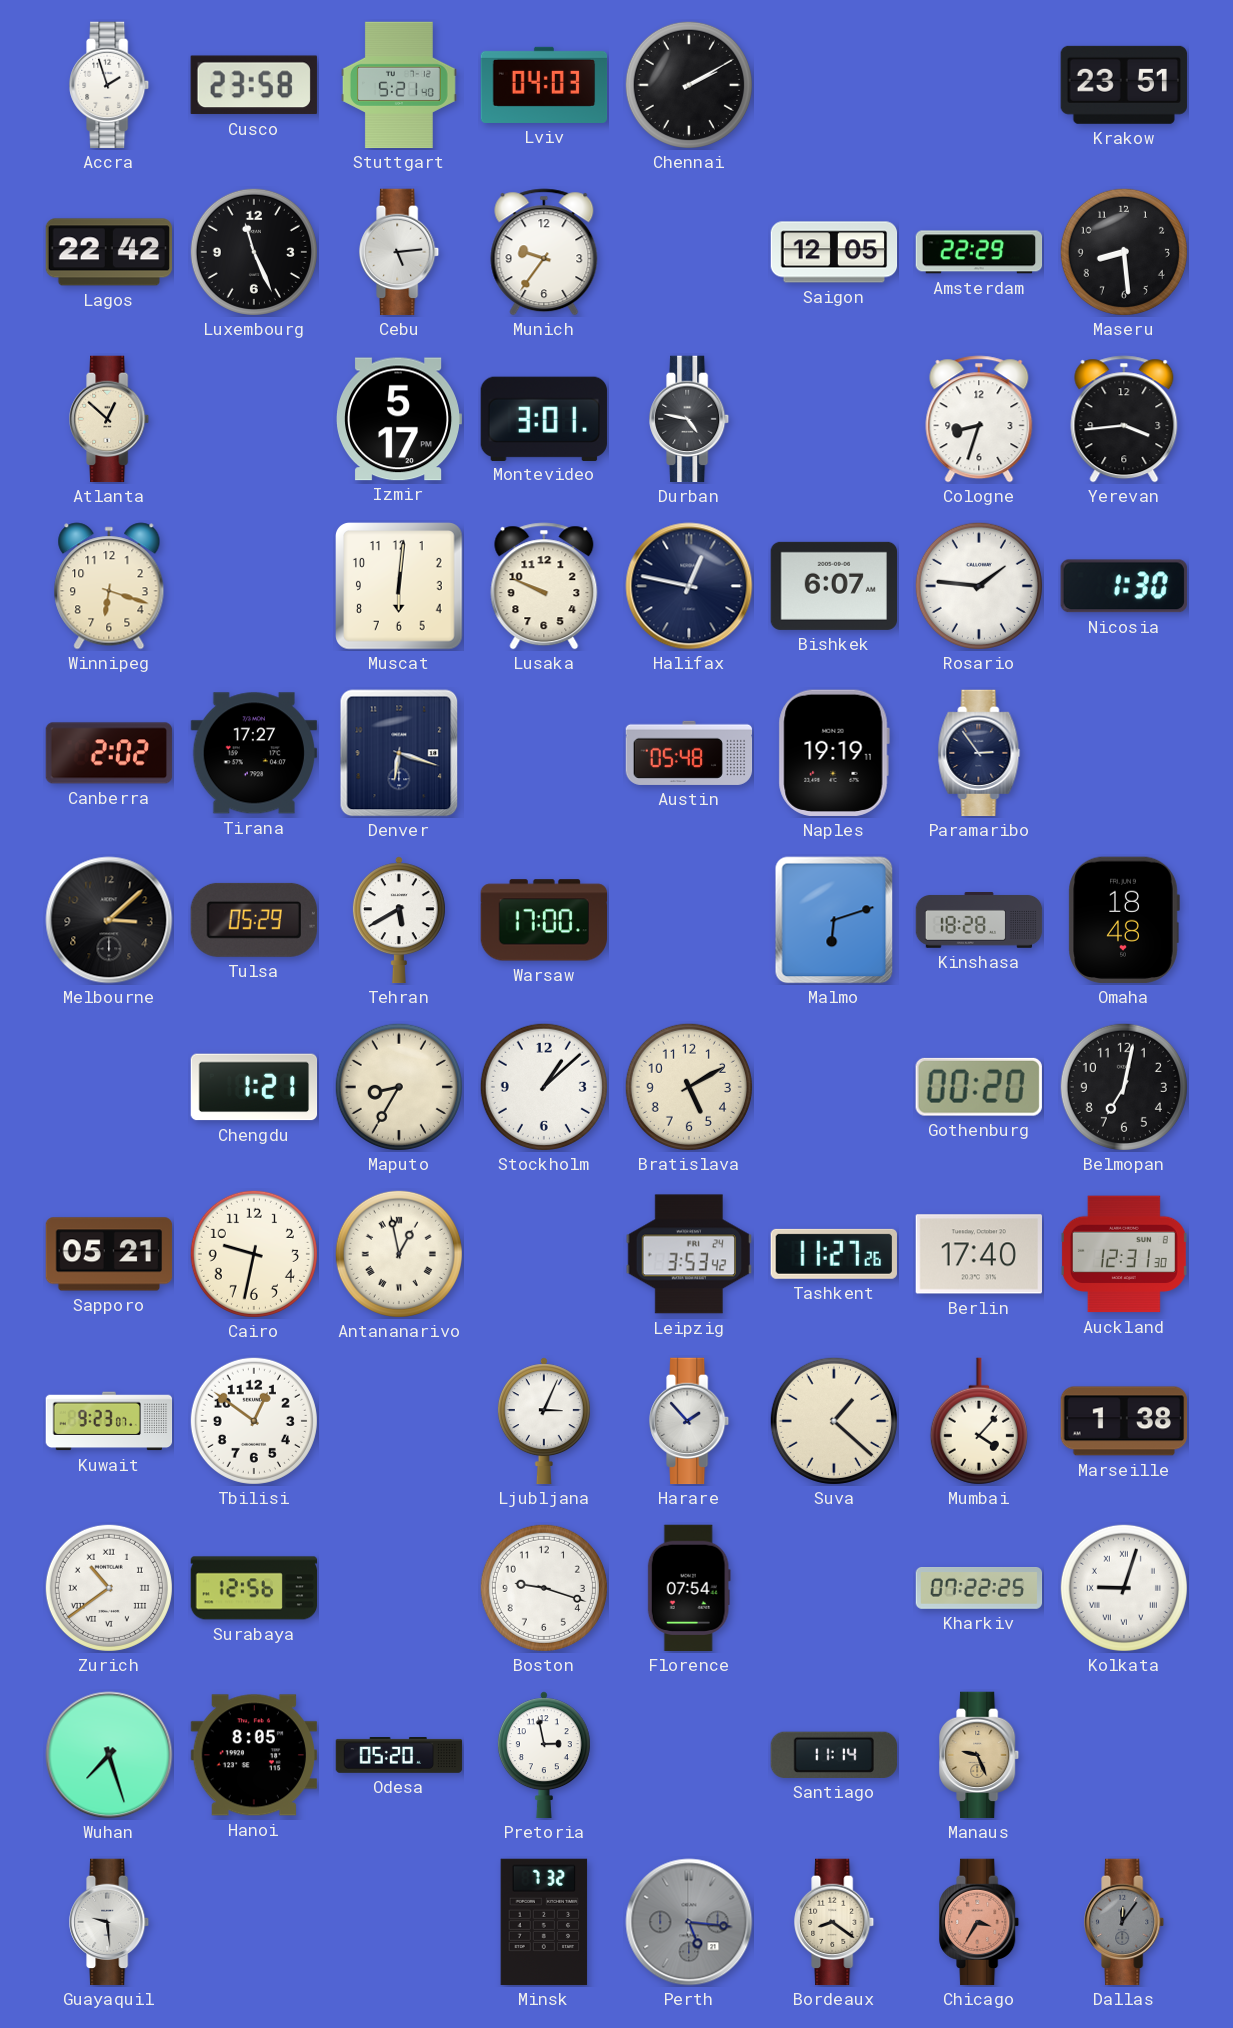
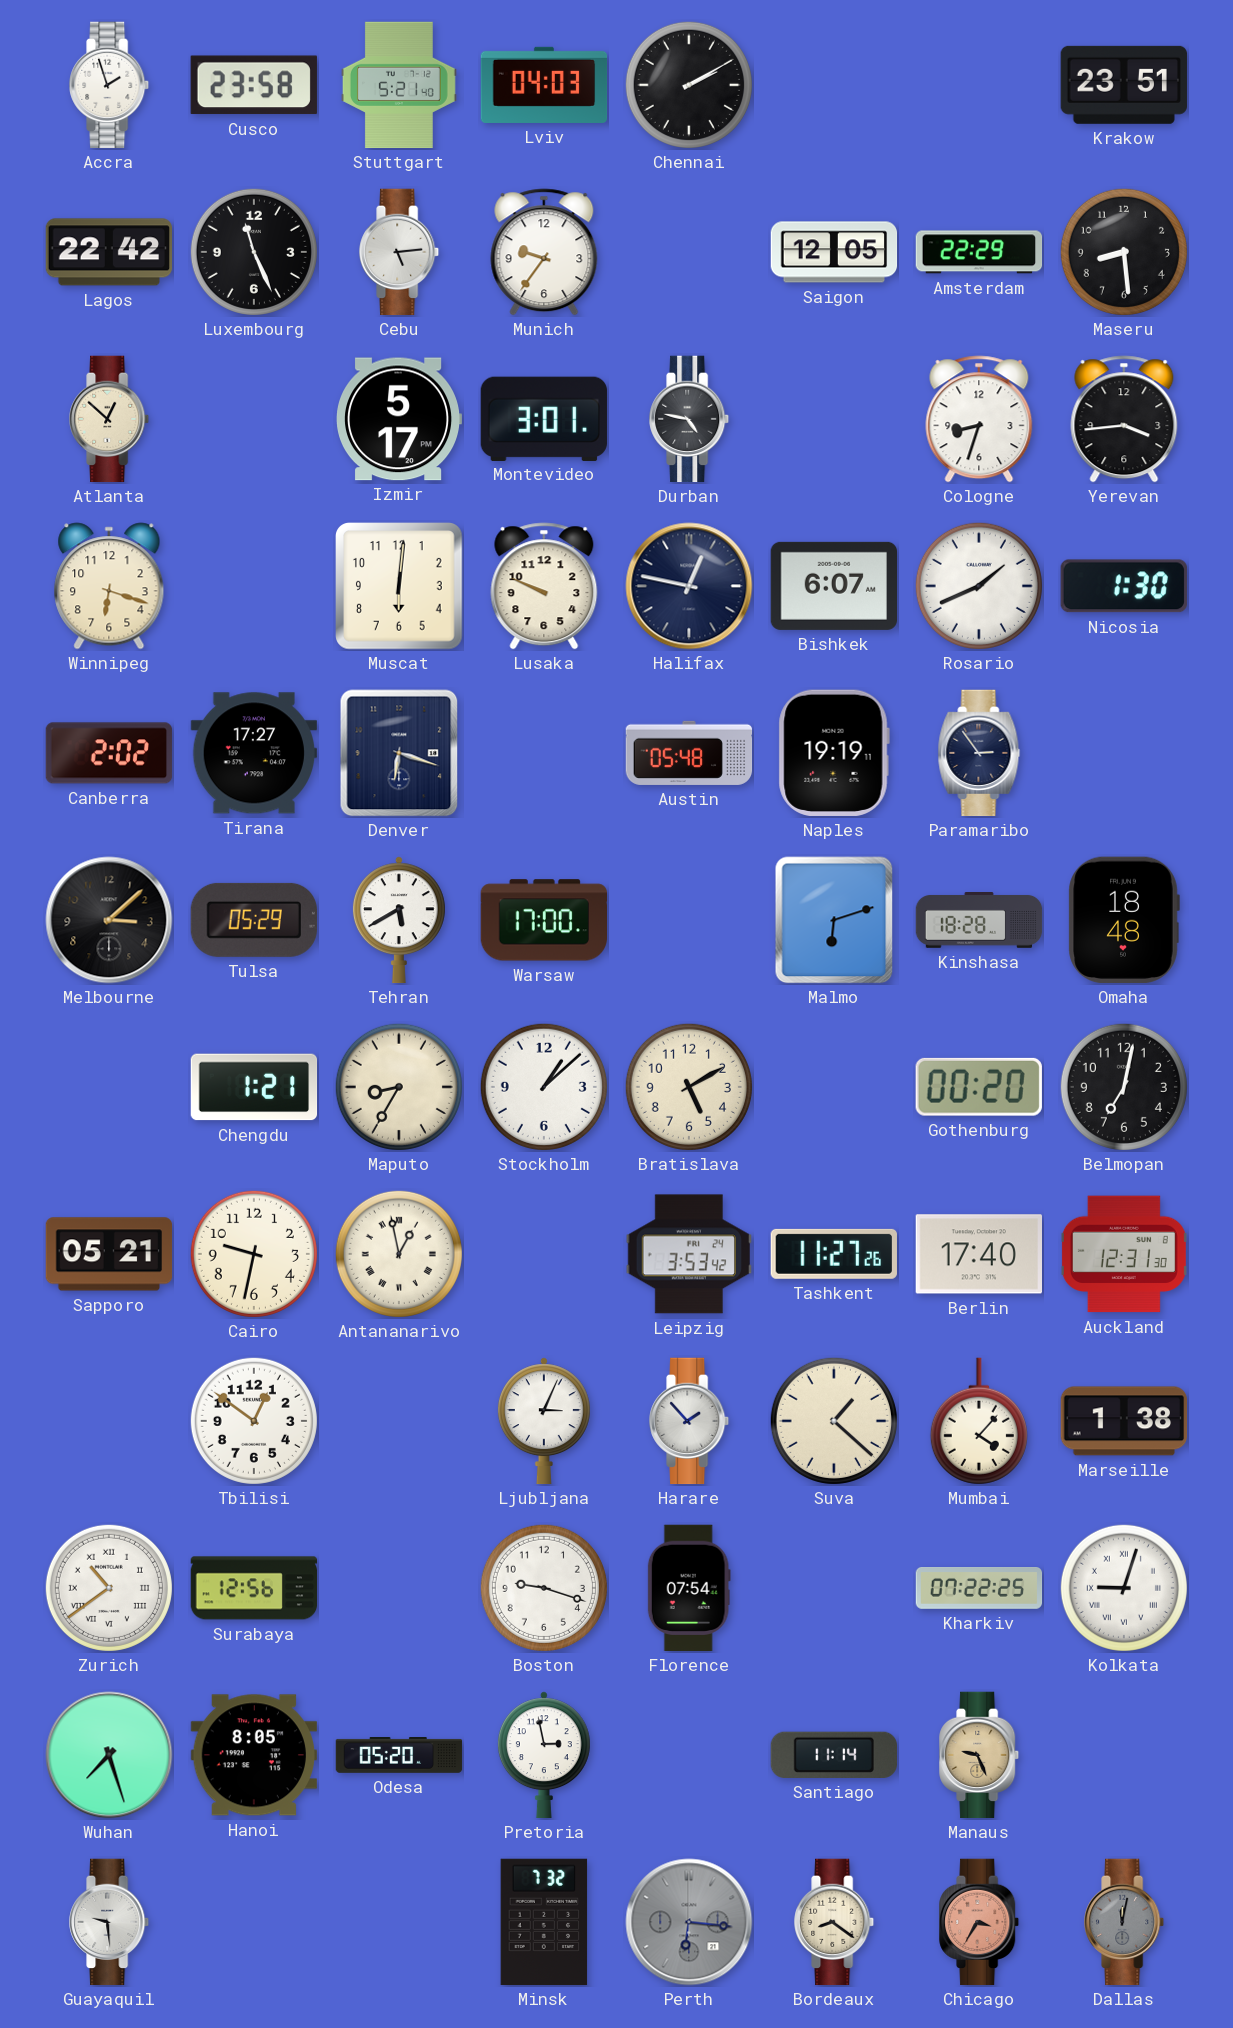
Rosario: 1:46 -> 1:41
Kuwait: 9:23 -> none
Perth: 5:16 -> 6:16
Dallas: 12:06 -> 12:02
